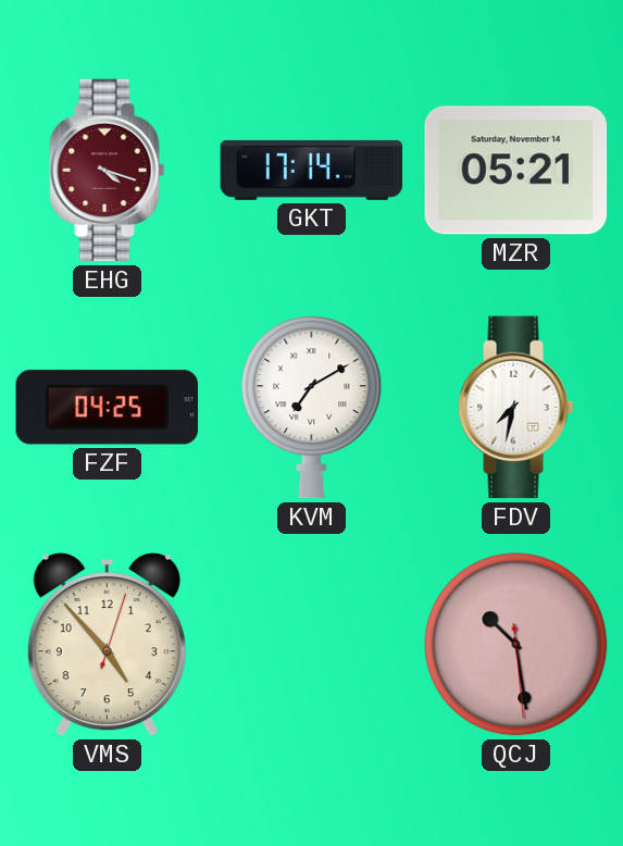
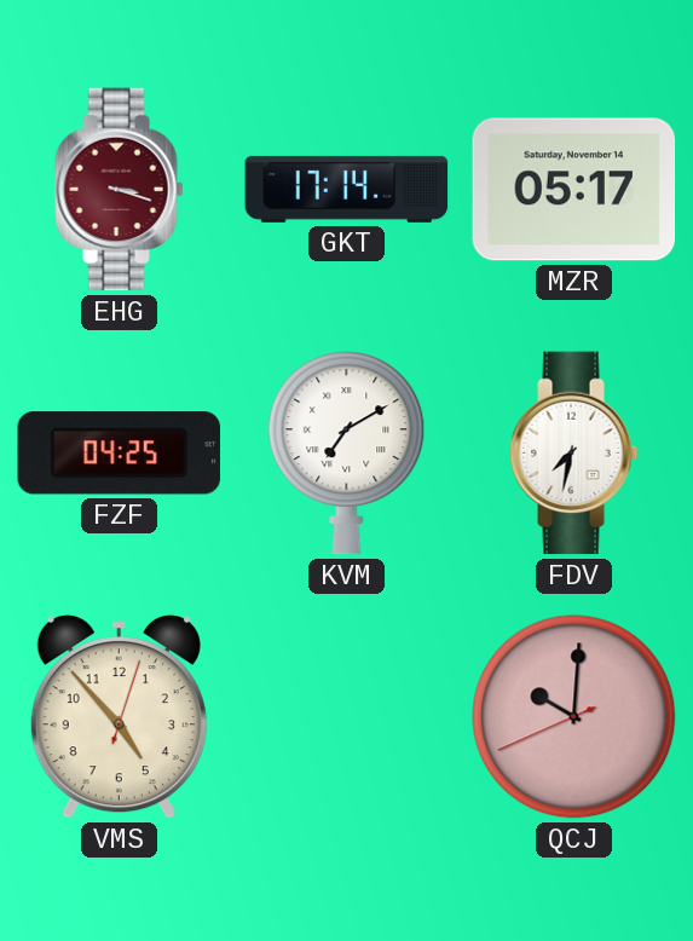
EHG: 4:18 -> 3:18
MZR: 05:21 -> 05:17
QCJ: 10:28 -> 10:00
